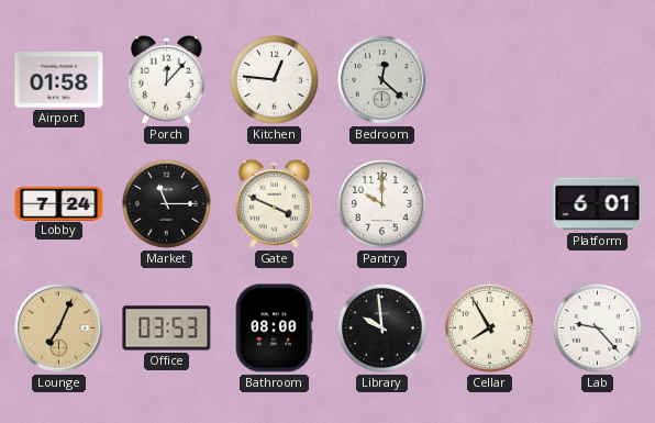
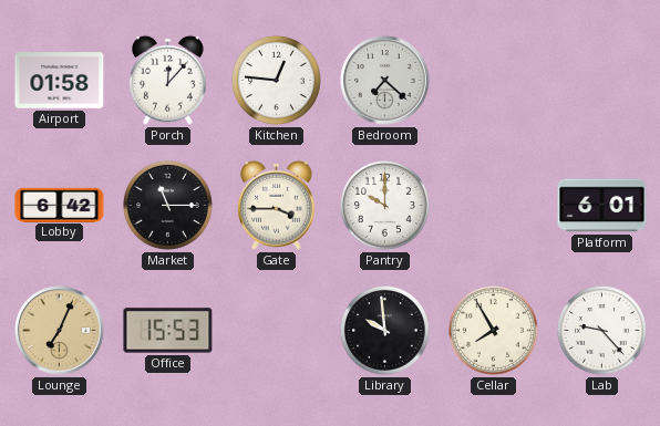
Bedroom: 12:22 -> 7:22
Lobby: 7:24 -> 6:42
Gate: 3:49 -> 3:45
Office: 03:53 -> 15:53
Bathroom: 08:00 -> none
